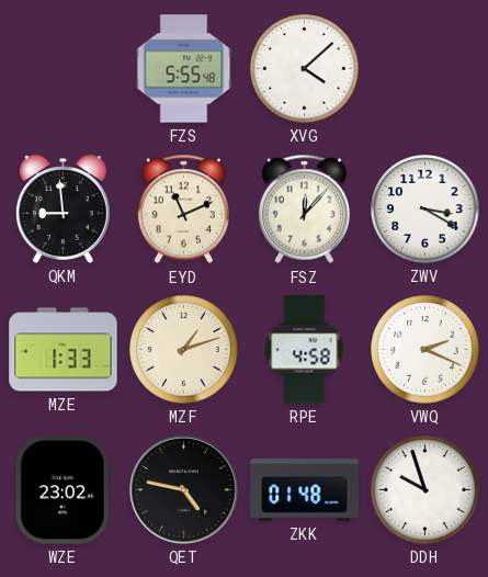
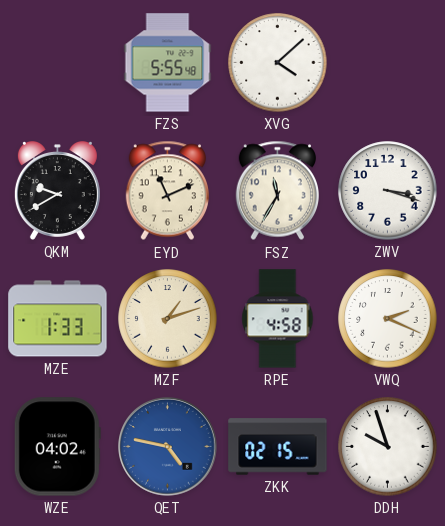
QKM: 8:59 -> 9:40
FSZ: 12:07 -> 11:35
ZWV: 3:20 -> 3:18
WZE: 23:02 -> 04:02
QET dial: black -> blue
ZKK: 01:48 -> 02:15
